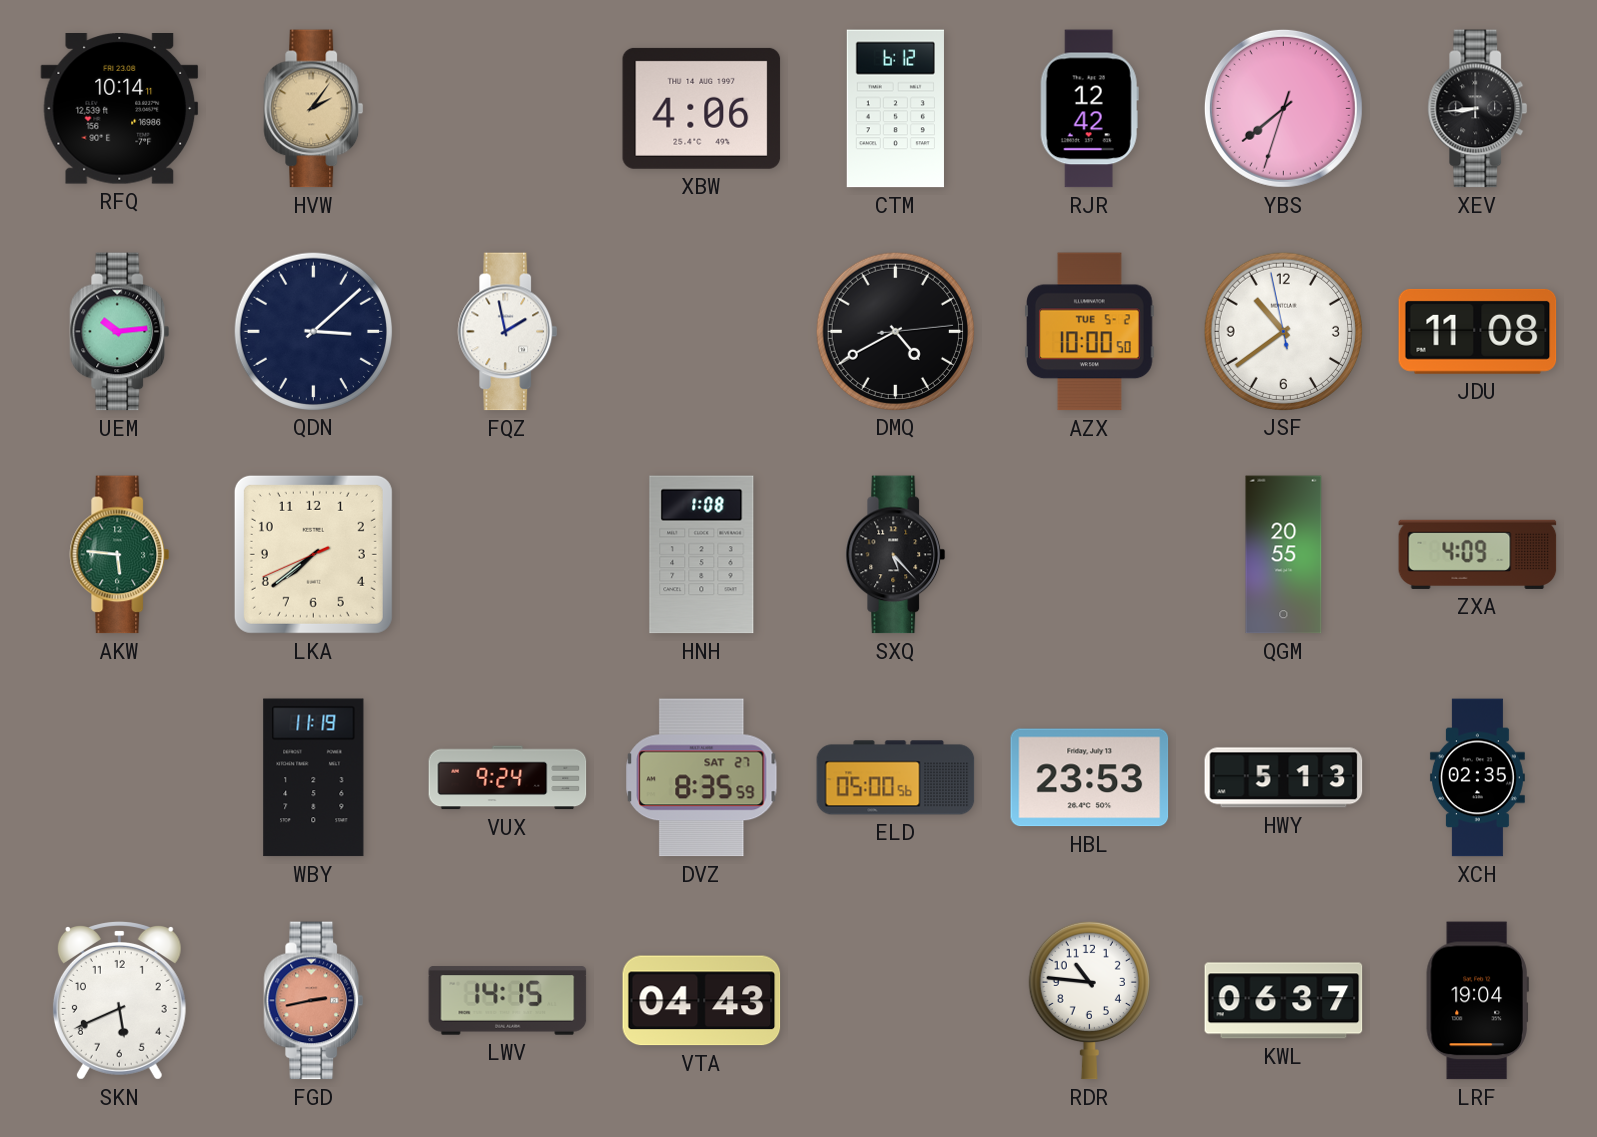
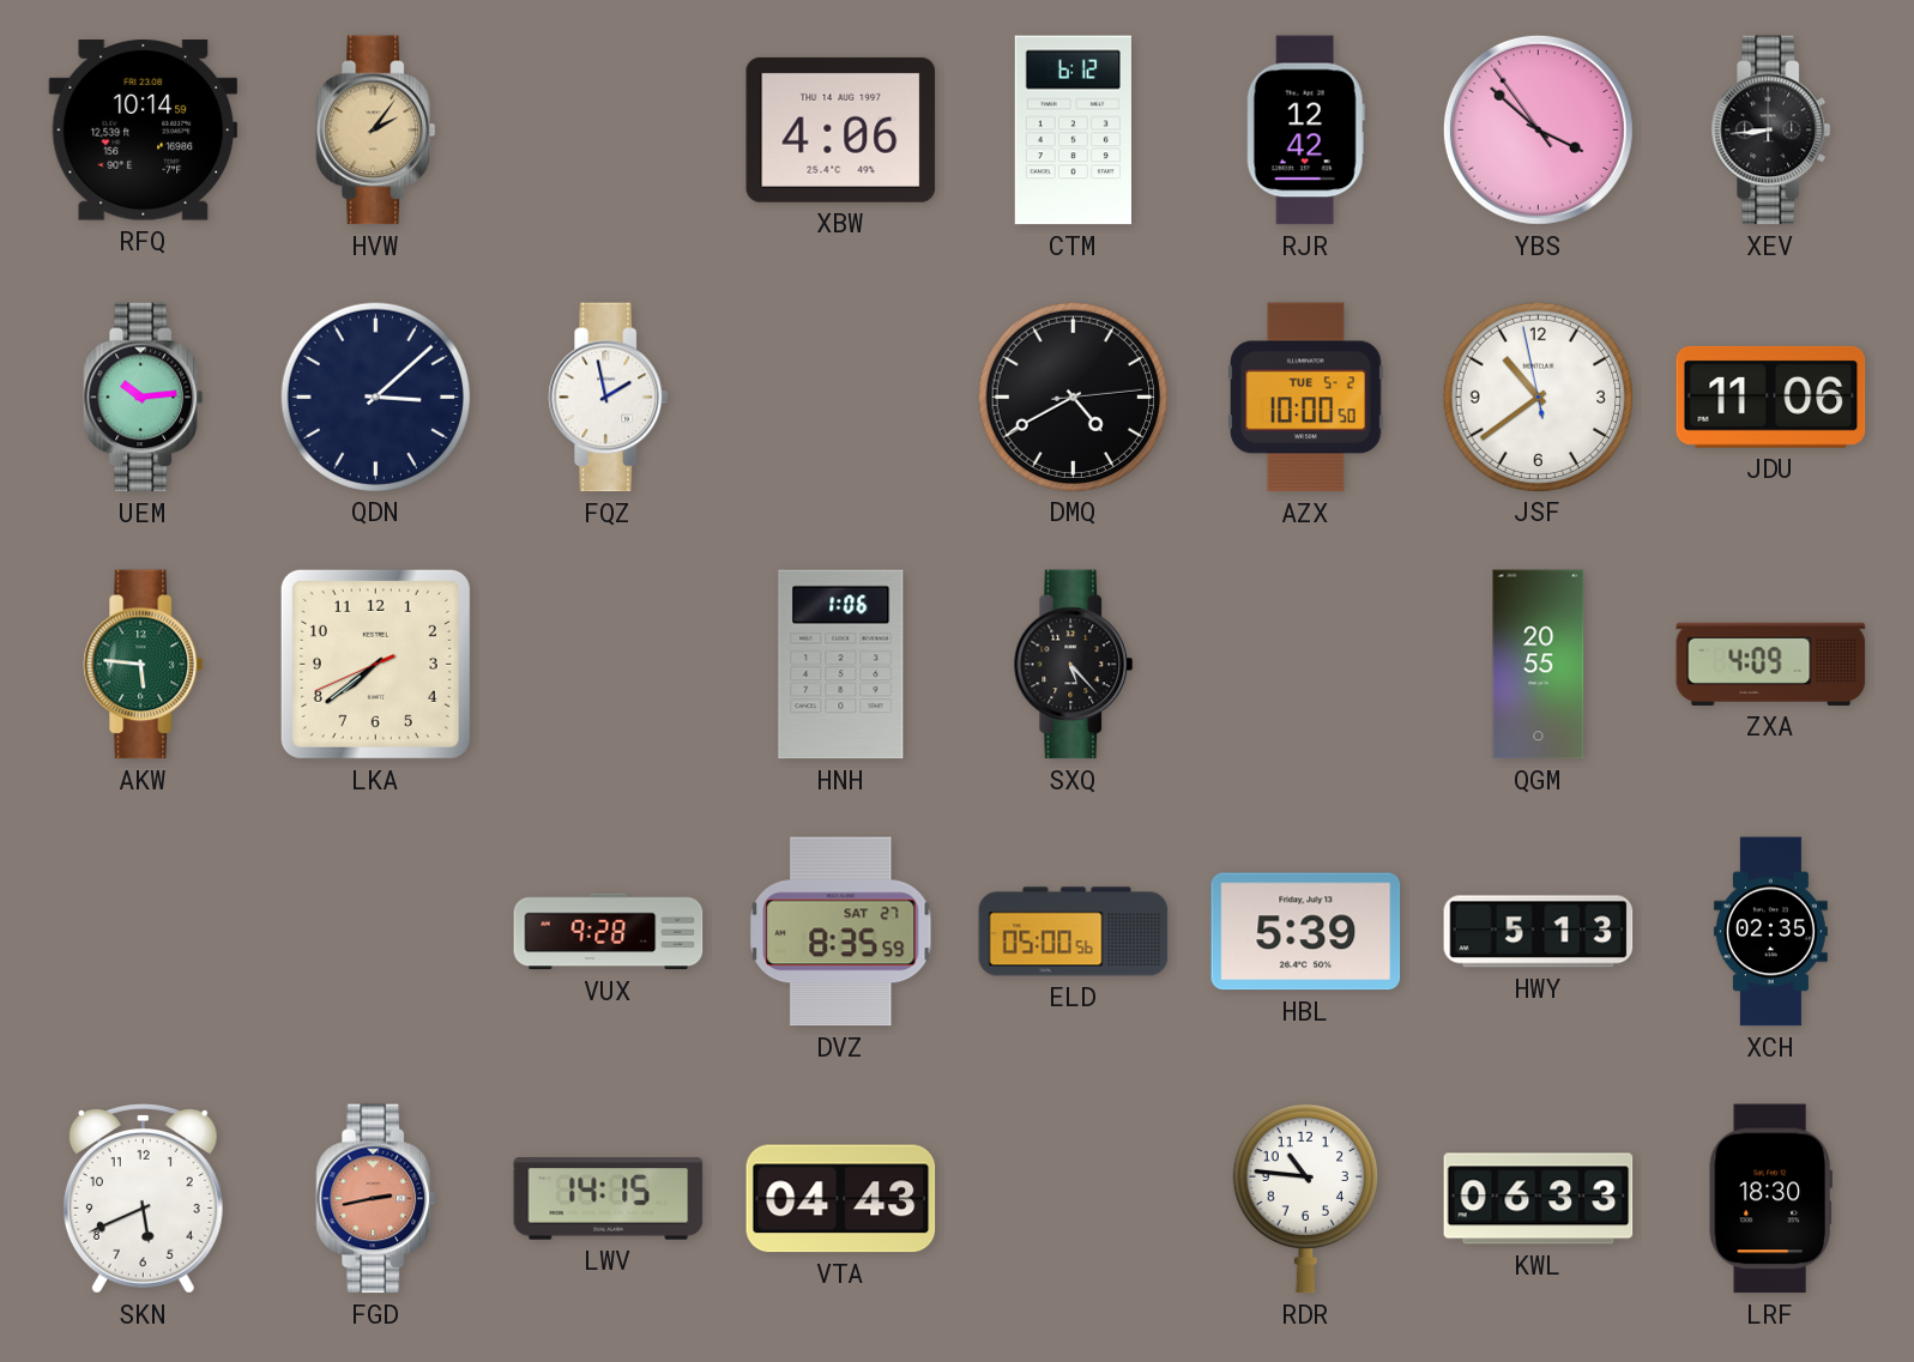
RFQ: 10:14:11 -> 10:14:59
YBS: 7:38 -> 3:51
JDU: 11:08 -> 11:06
HNH: 1:08 -> 1:06
WBY: 11:19 -> none
VUX: 9:24 -> 9:28
HBL: 23:53 -> 5:39
KWL: 06:37 -> 06:33
LRF: 19:04 -> 18:30
